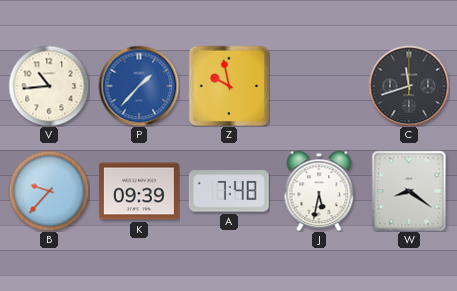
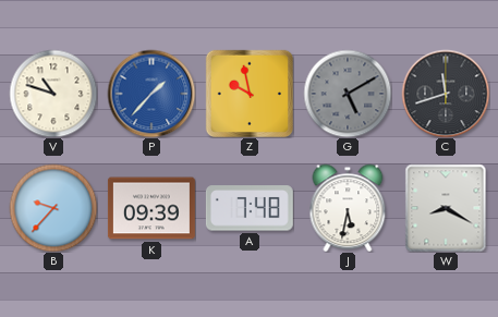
V: 10:44 -> 10:48
G: none -> 5:10
W: 8:21 -> 8:20
